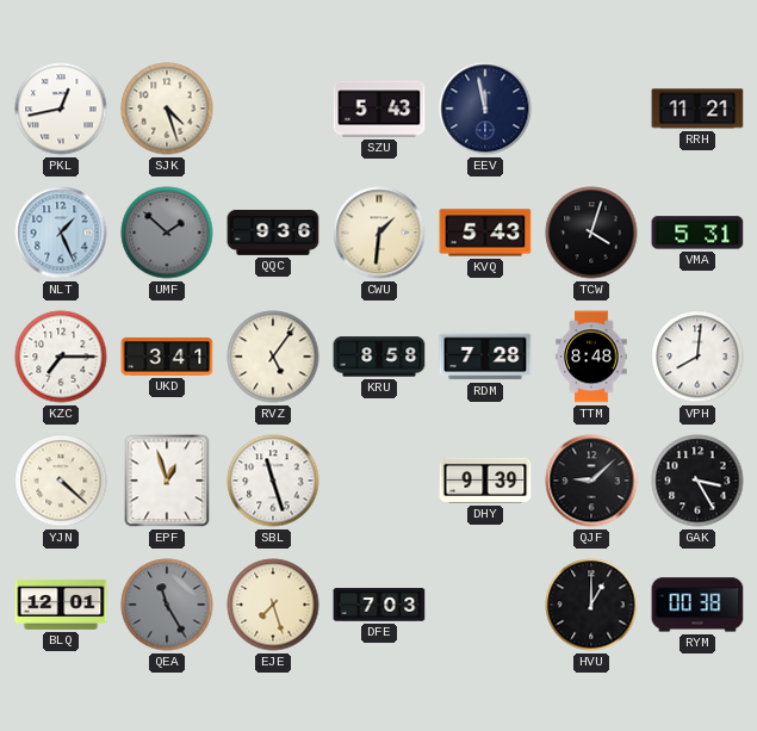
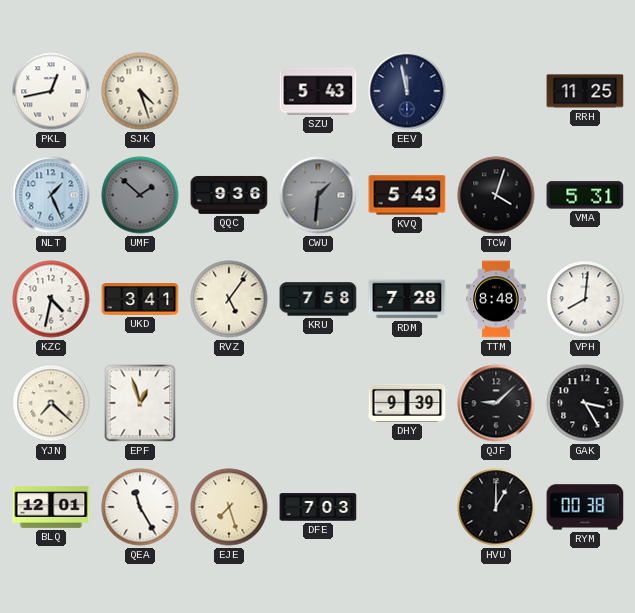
RRH: 11:21 -> 11:25
CWU dial: cream -> grey
KZC: 7:15 -> 4:32
KRU: 8:58 -> 7:58
YJN: 4:22 -> 7:22
SBL: 11:27 -> none
QEA dial: grey -> white
